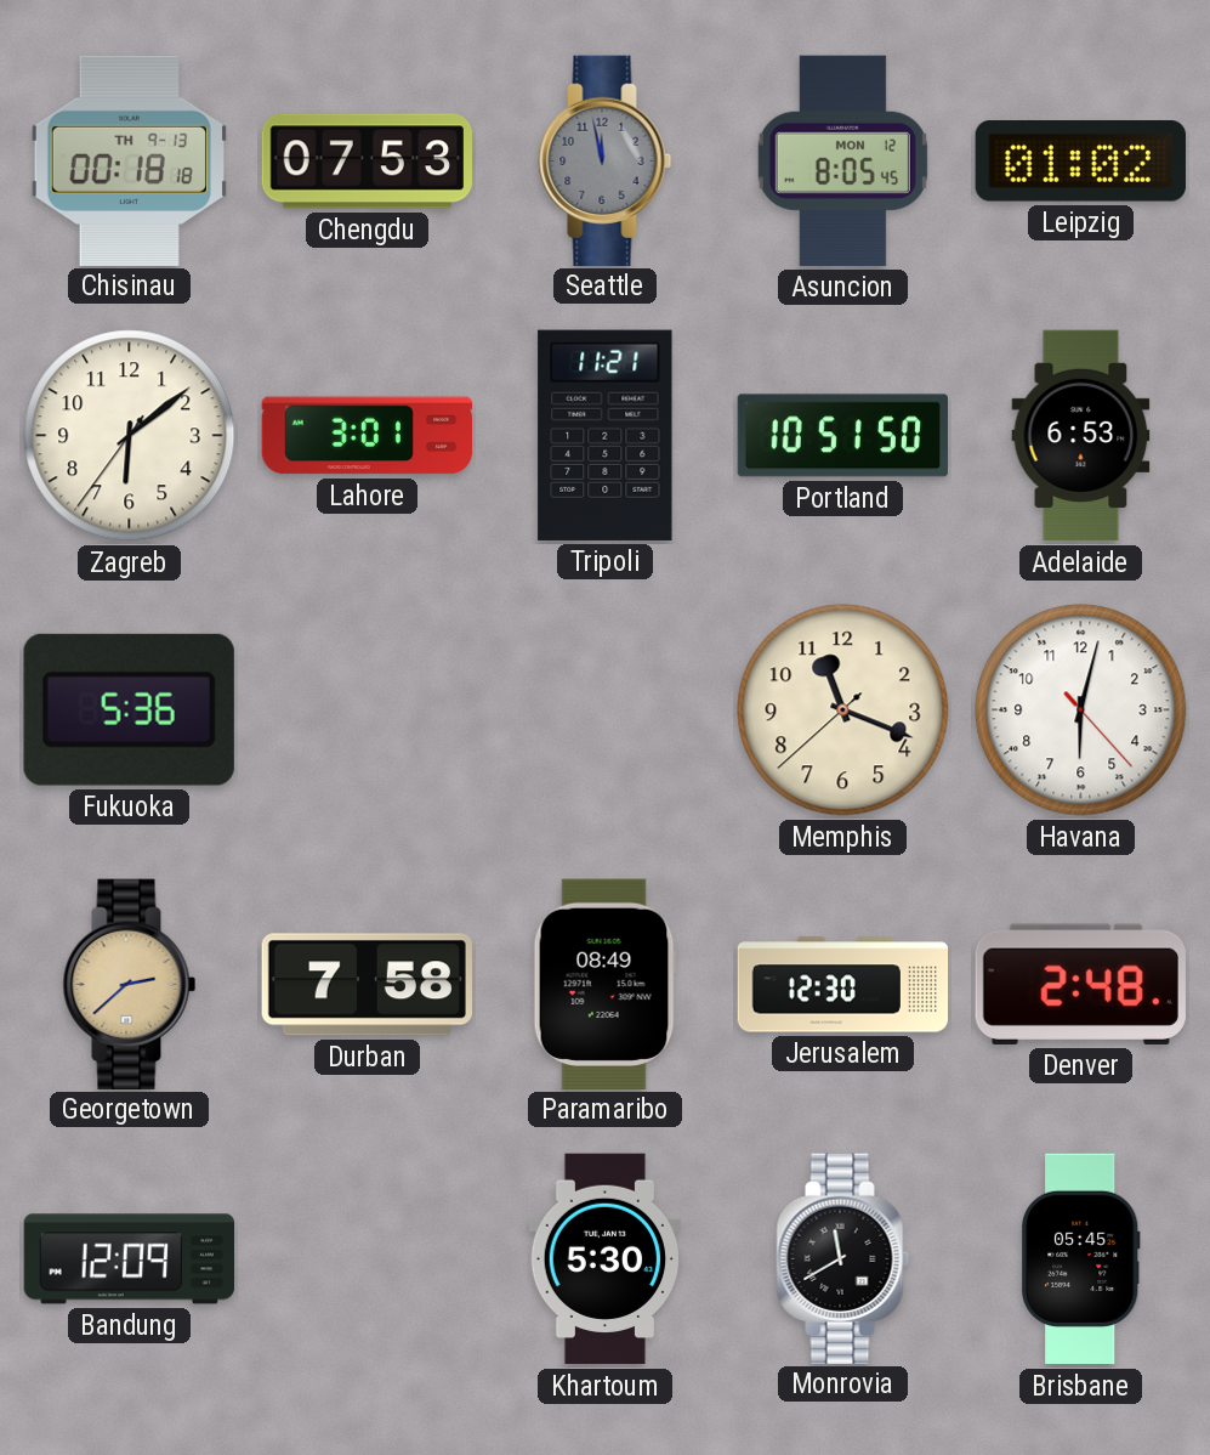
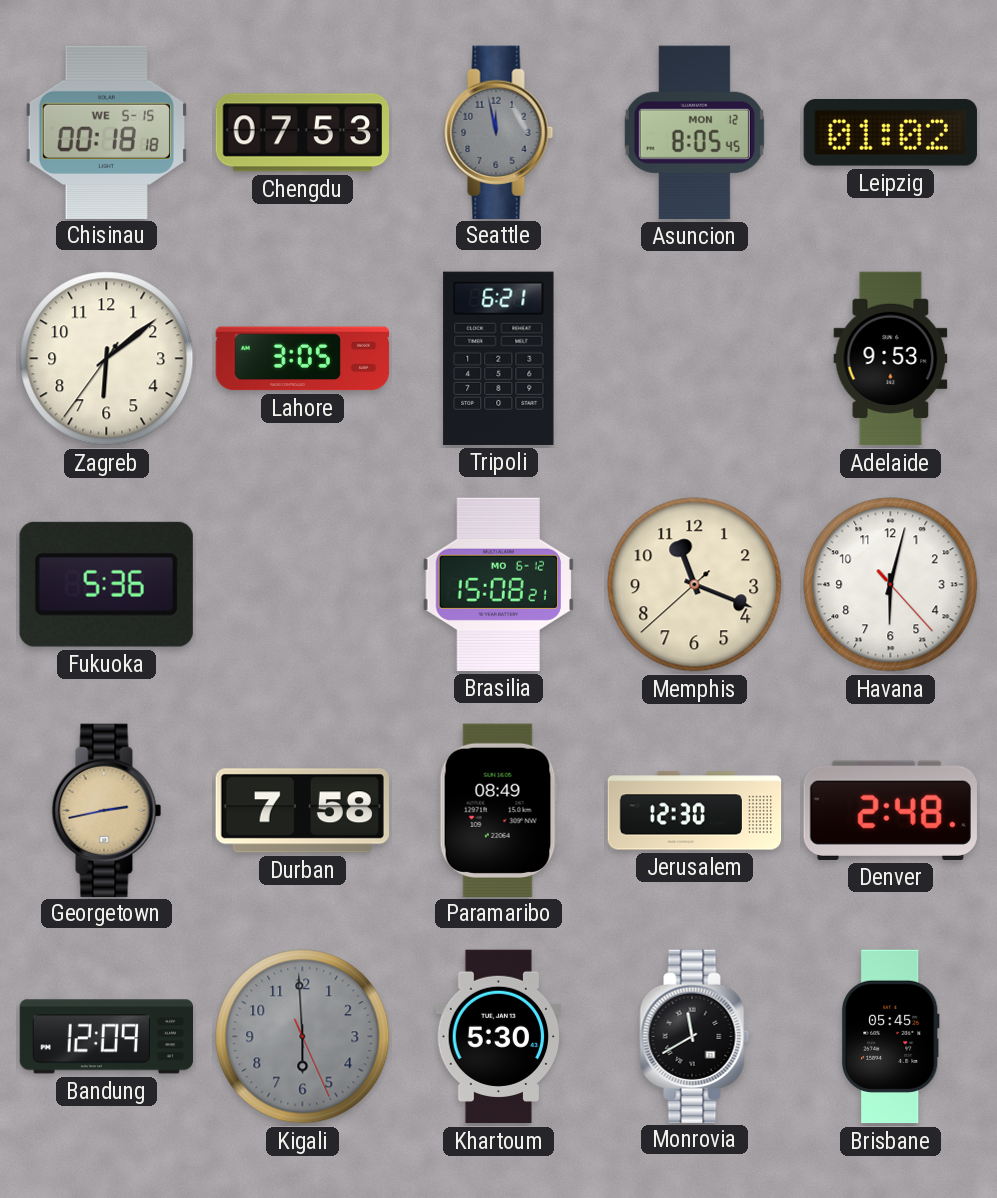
Chisinau date: TH 9-13 -> WE 5-15
Lahore: 3:01 -> 3:05
Tripoli: 11:21 -> 6:21
Portland: 10:51 -> none
Adelaide: 6:53 -> 9:53
Brasilia: none -> 15:08
Georgetown: 2:38 -> 2:43
Kigali: none -> 5:59
